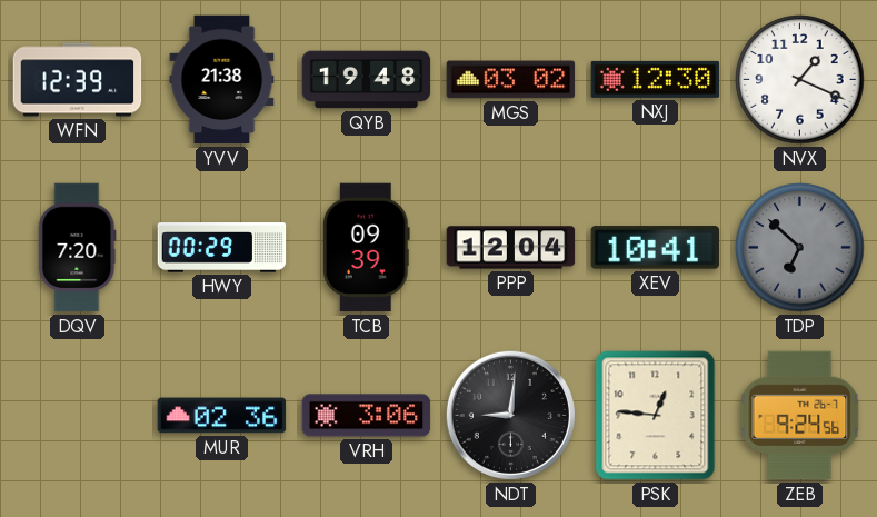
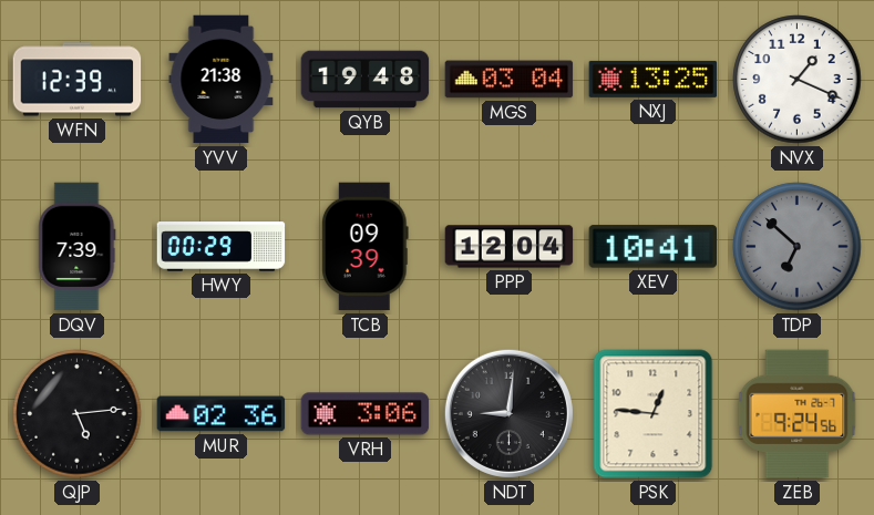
MGS: 03:02 -> 03:04
NXJ: 12:30 -> 13:25
DQV: 7:20 -> 7:39
QJP: none -> 5:14
